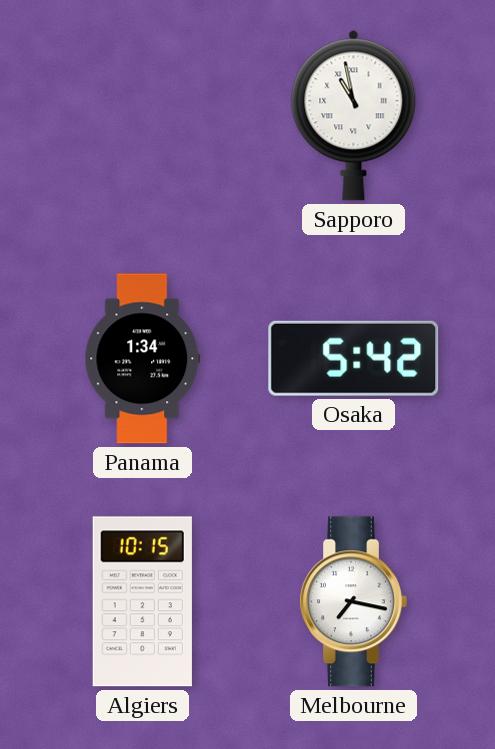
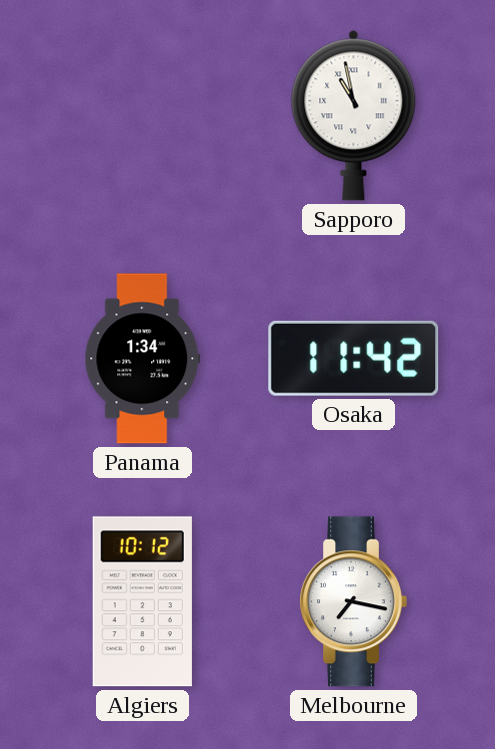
Osaka: 5:42 -> 11:42
Algiers: 10:15 -> 10:12
